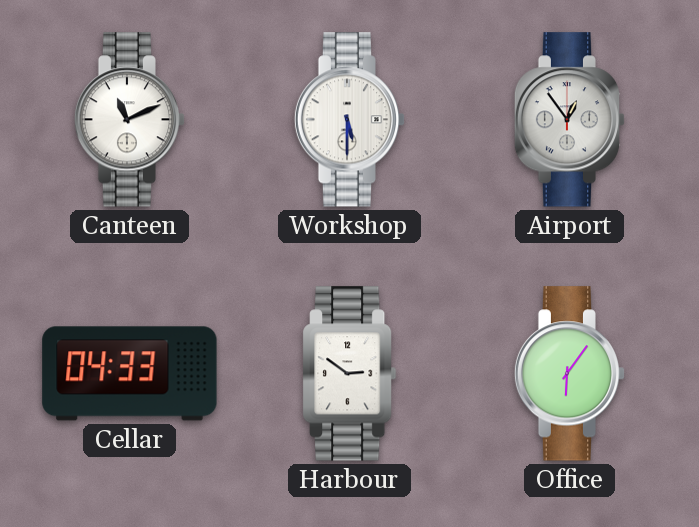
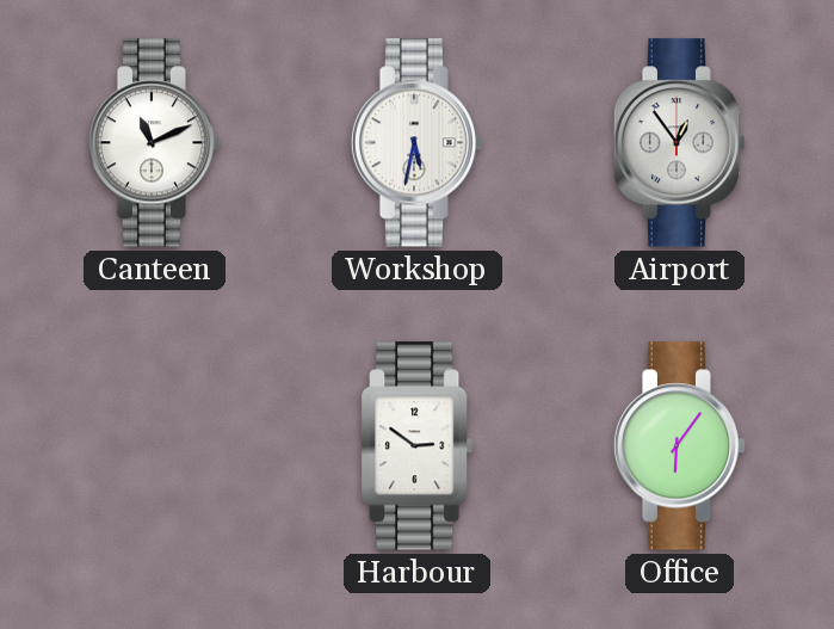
Workshop: 5:30 -> 5:32
Cellar: 04:33 -> none
